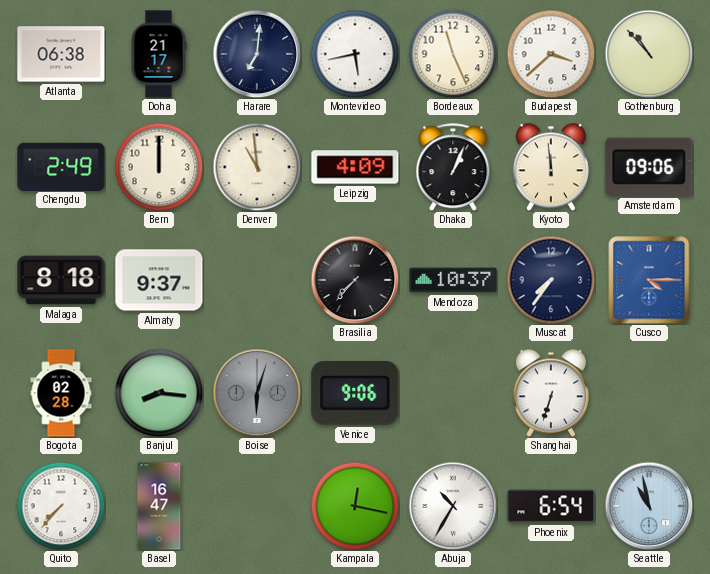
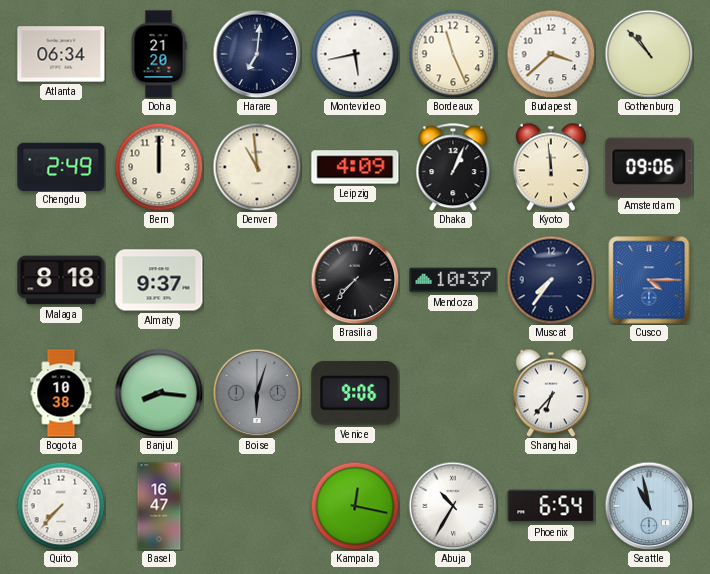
Atlanta: 06:38 -> 06:34
Doha: 21:17 -> 21:20
Bogota: 02:28 -> 10:38
Shanghai: 6:33 -> 6:37
